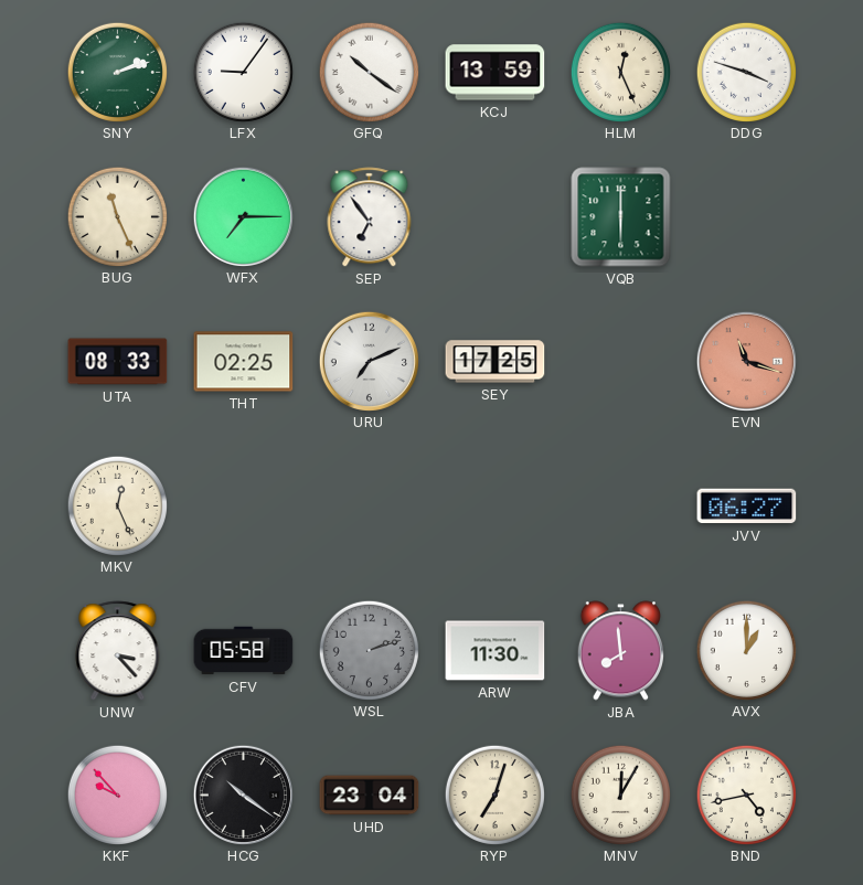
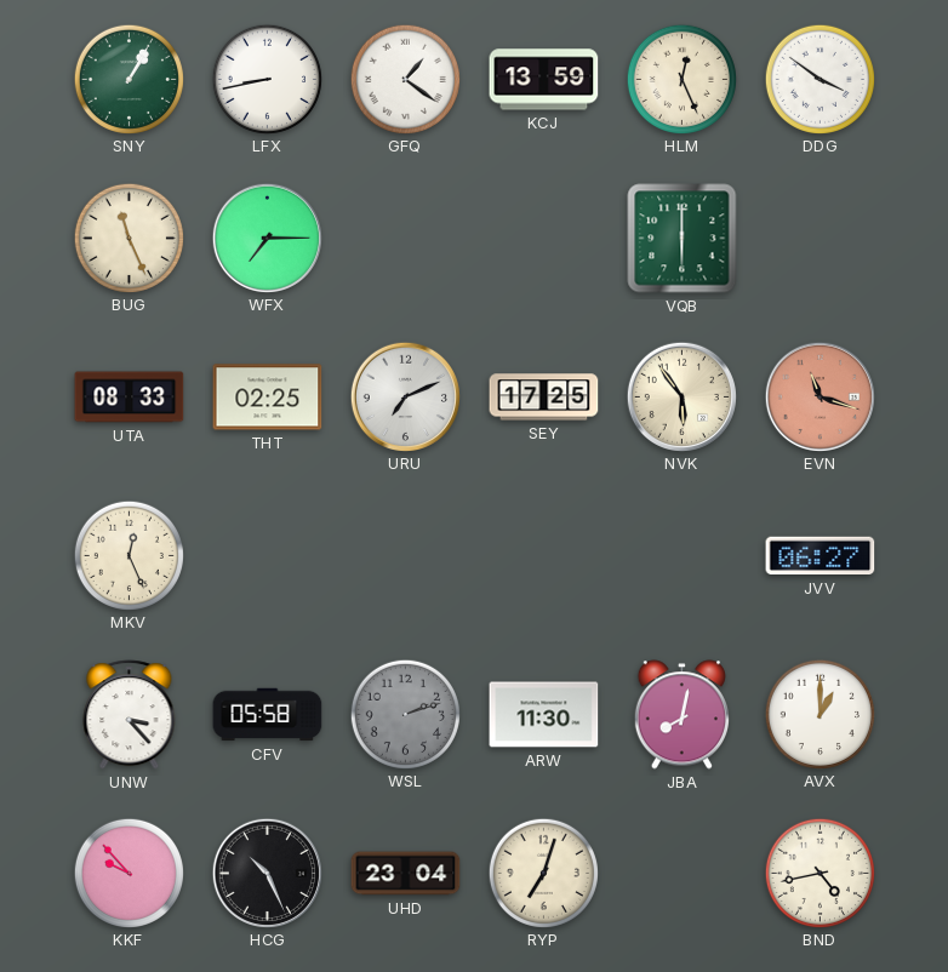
SNY: 2:12 -> 1:05
LFX: 9:06 -> 8:43
GFQ: 10:21 -> 1:21
DDG: 3:48 -> 3:51
SEP: 6:54 -> none
NVK: none -> 5:54
JBA: 7:59 -> 8:02
HCG: 10:21 -> 10:26
MNV: 12:05 -> none
